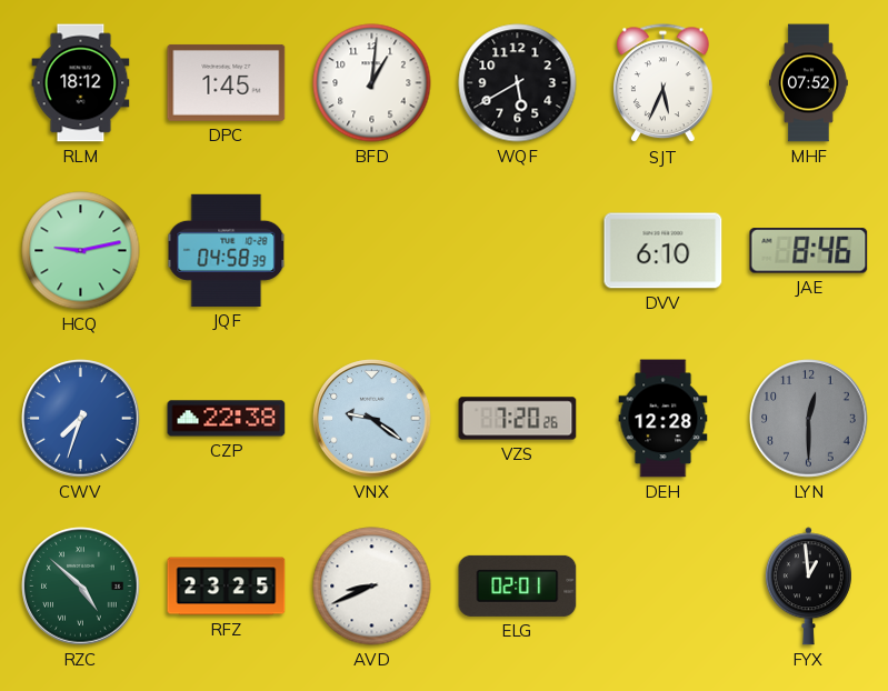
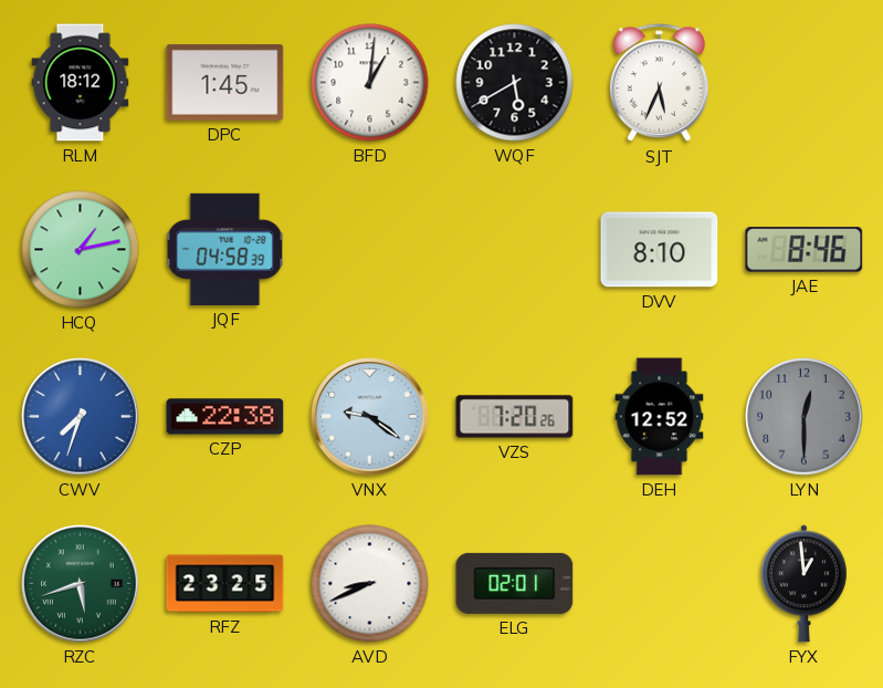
MHF: 07:52 -> none
HCQ: 9:13 -> 1:13
DVV: 6:10 -> 8:10
DEH: 12:28 -> 12:52
RZC: 4:52 -> 5:42
